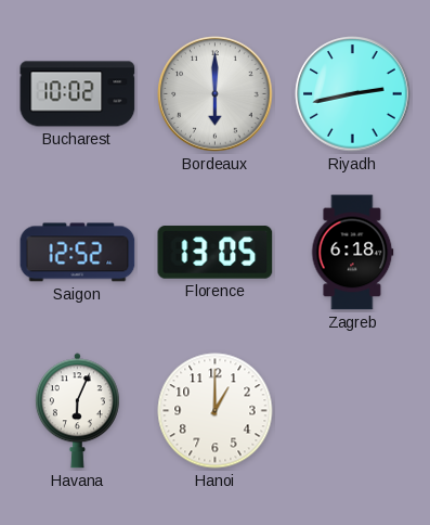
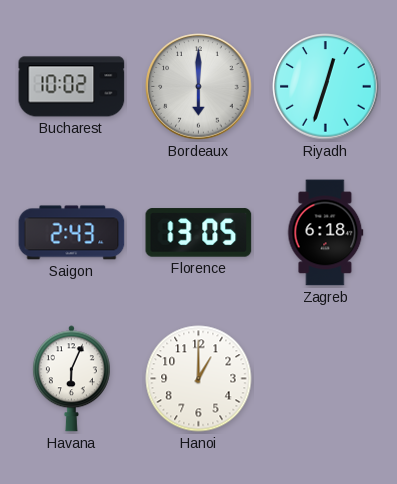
Riyadh: 2:43 -> 12:33
Saigon: 12:52 -> 2:43
